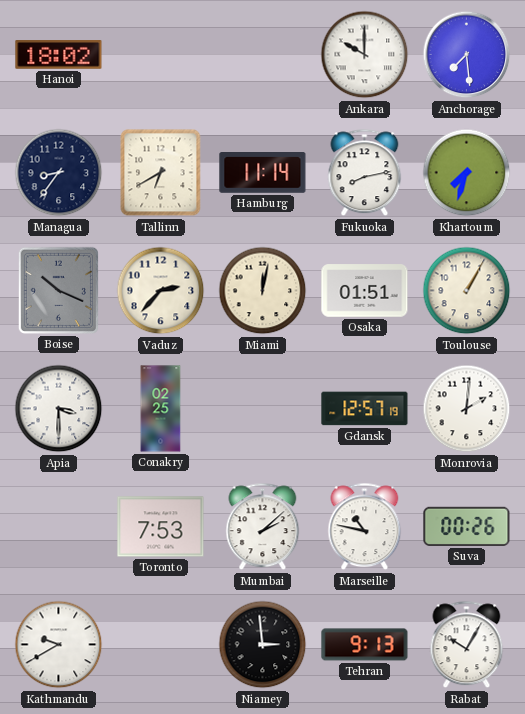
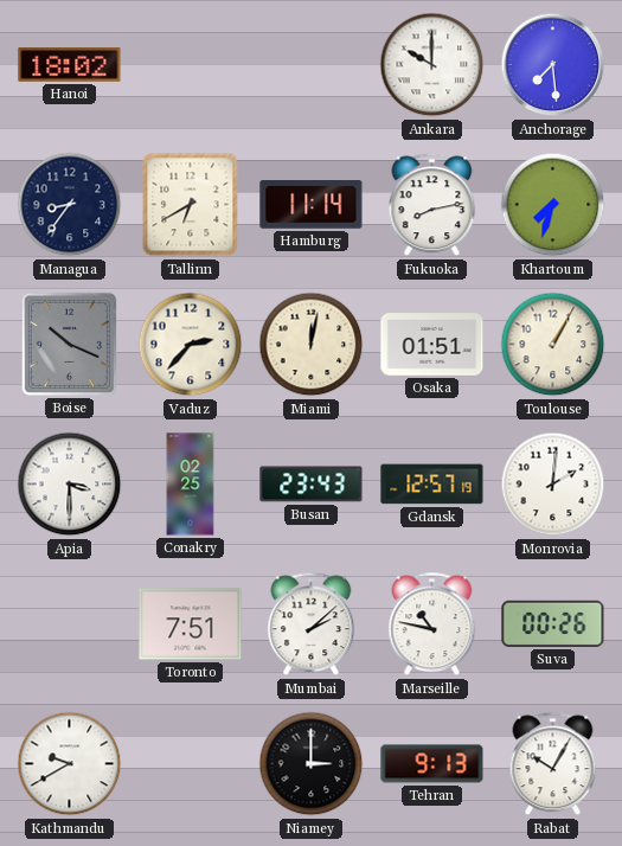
Busan: none -> 23:43
Toronto: 7:53 -> 7:51
Niamey: 2:59 -> 3:00
